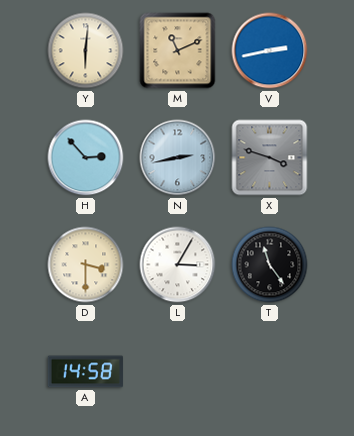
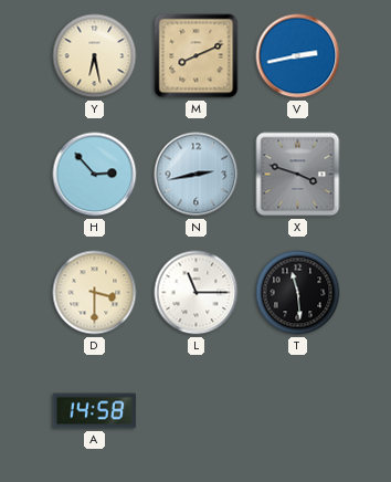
Y: 6:01 -> 6:28
M: 11:11 -> 8:11
L: 3:05 -> 11:15
T: 11:24 -> 11:29
